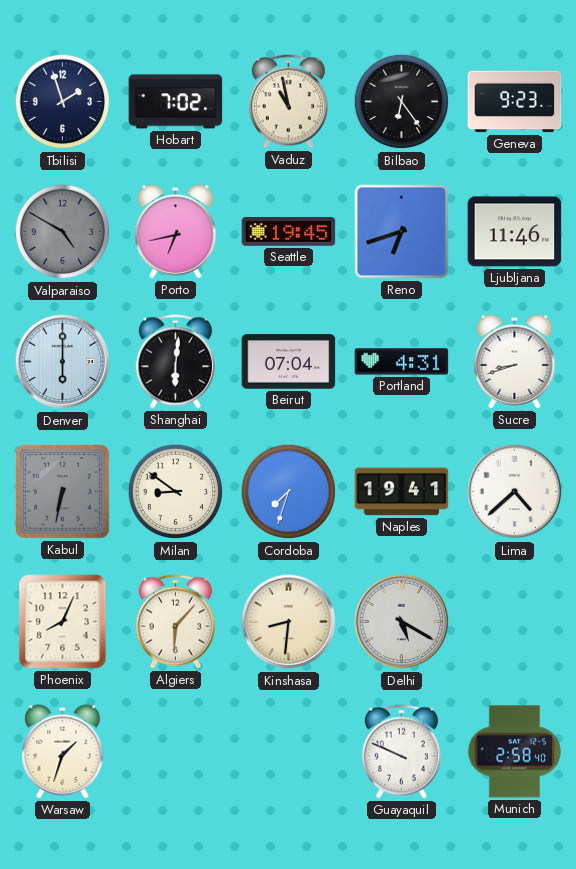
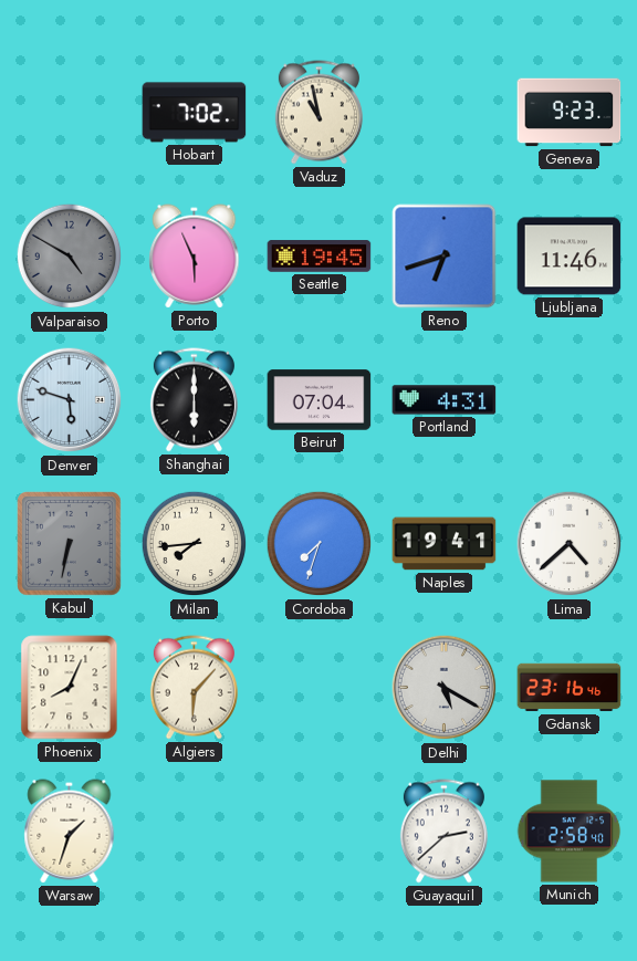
Tbilisi: 1:57 -> none
Bilbao: 6:24 -> none
Porto: 6:43 -> 5:56
Denver: 6:00 -> 5:48
Shanghai: 6:01 -> 6:00
Sucre: 8:42 -> none
Milan: 8:51 -> 7:44
Kinshasa: 8:31 -> none
Gdansk: none -> 23:16
Guayaquil: 9:49 -> 2:38
